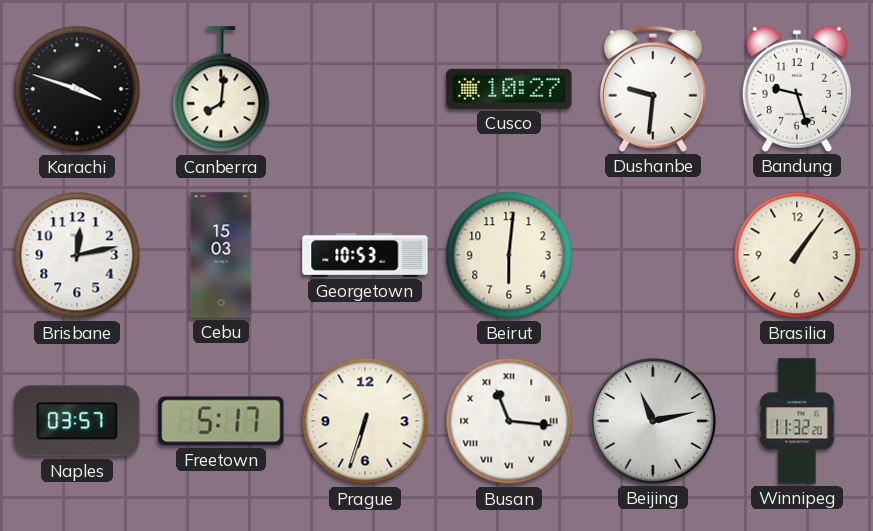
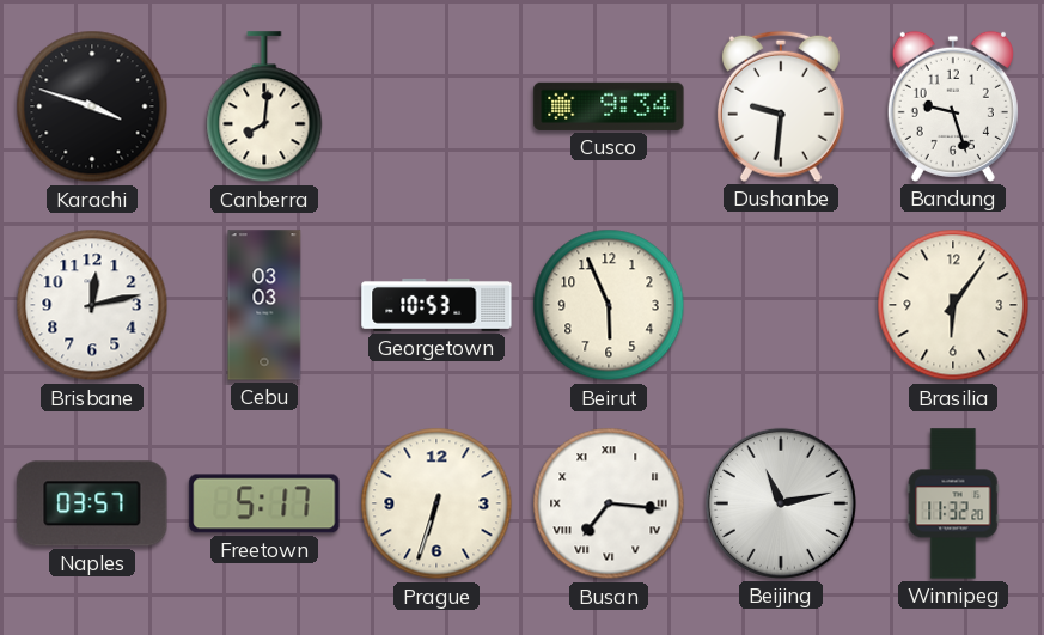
Cusco: 10:27 -> 9:34
Cebu: 15:03 -> 03:03
Beirut: 6:01 -> 5:56
Brasilia: 1:06 -> 6:06
Busan: 11:16 -> 7:16
